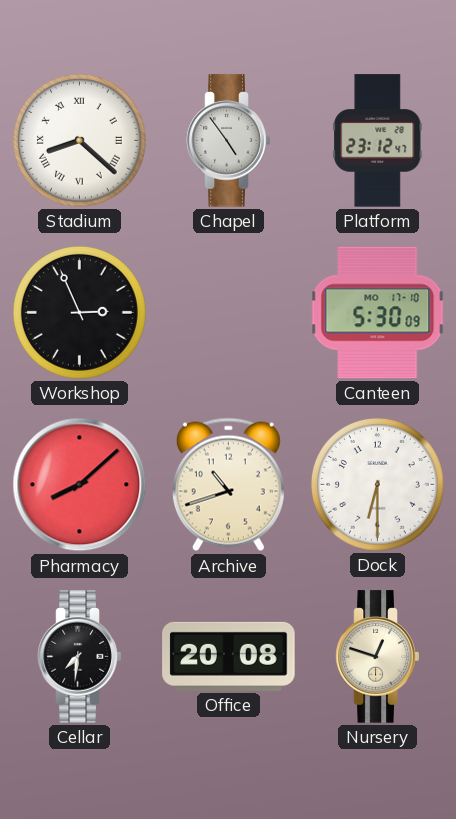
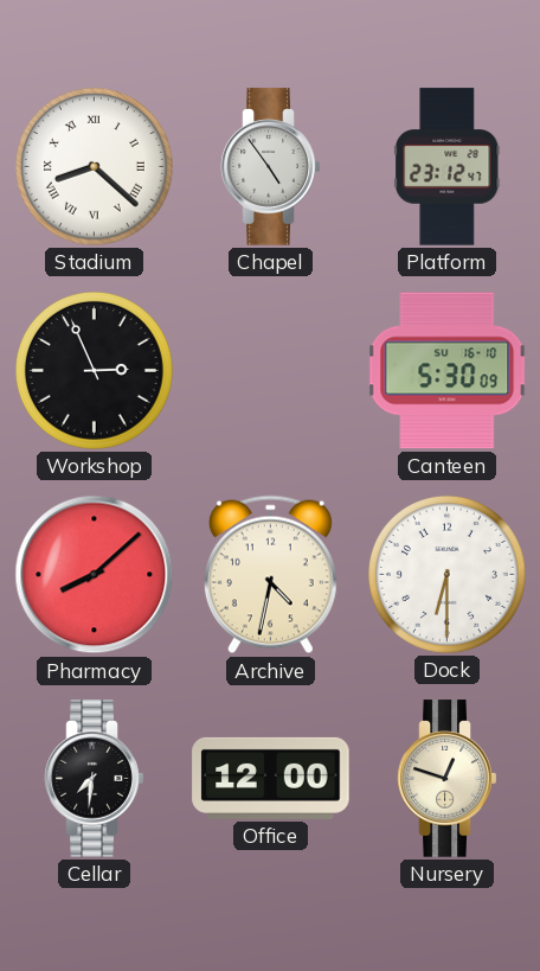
Canteen date: MO 17-10 -> SU 16-10
Archive: 10:42 -> 4:32
Office: 20:08 -> 12:00
